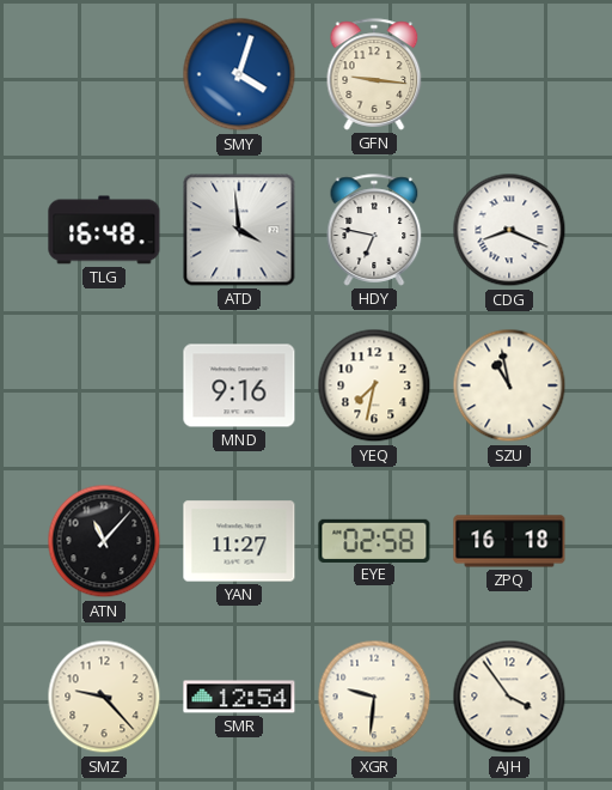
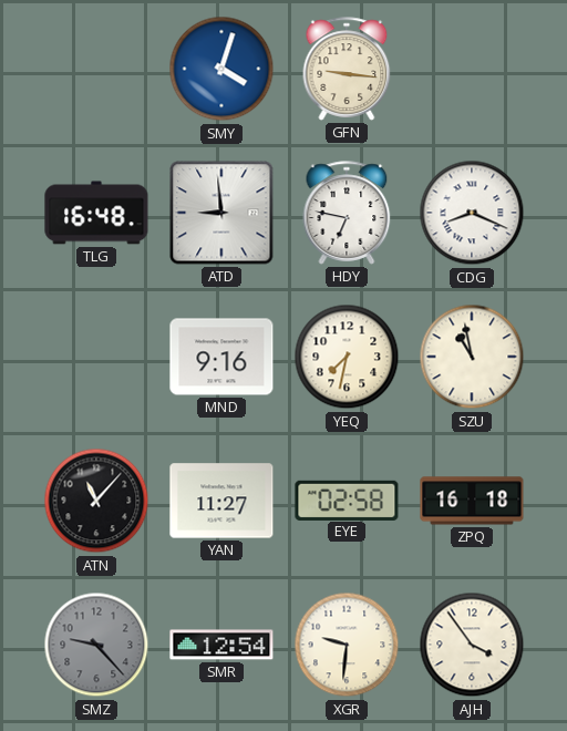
ATD: 3:59 -> 8:59
SMZ dial: cream -> grey
